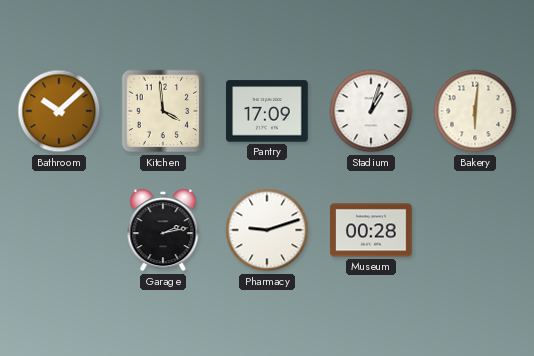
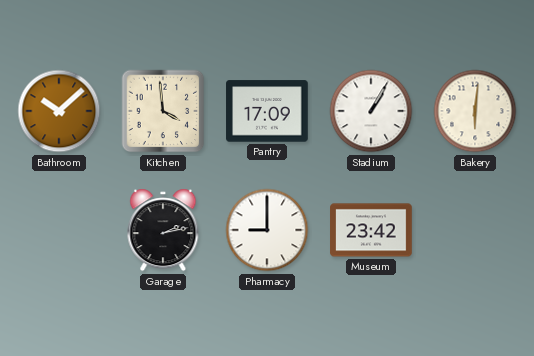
Stadium: 1:03 -> 1:05
Pharmacy: 9:12 -> 9:00
Museum: 00:28 -> 23:42
